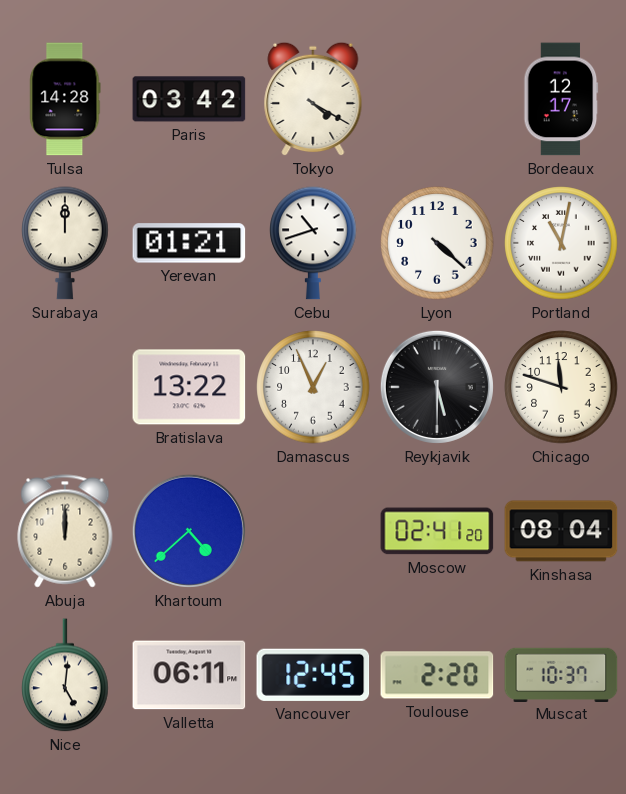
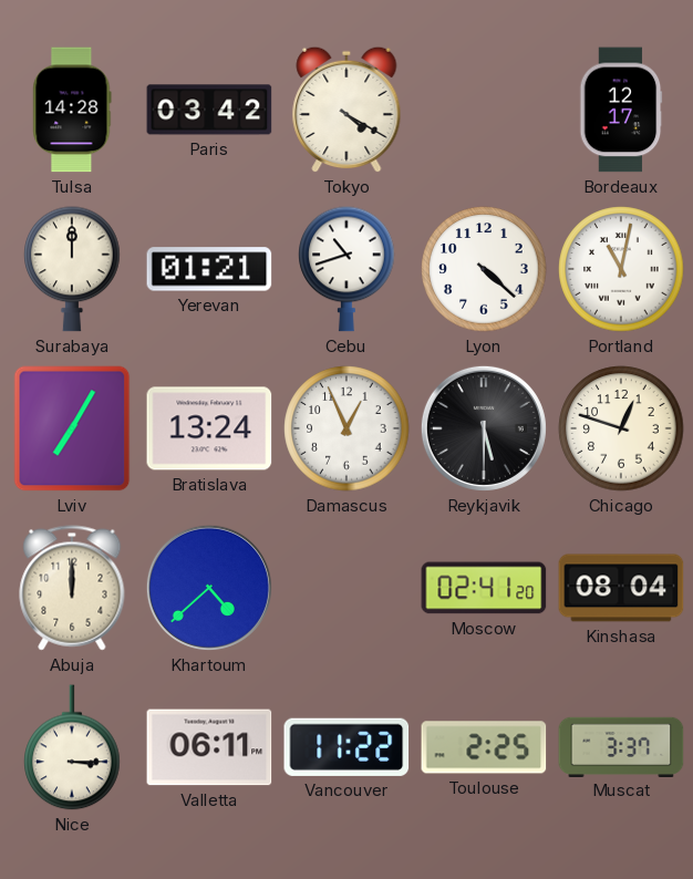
Lviv: none -> 7:05
Bratislava: 13:22 -> 13:24
Chicago: 11:48 -> 12:48
Nice: 5:01 -> 3:15
Vancouver: 12:45 -> 11:22
Toulouse: 2:20 -> 2:25
Muscat: 10:37 -> 3:37
